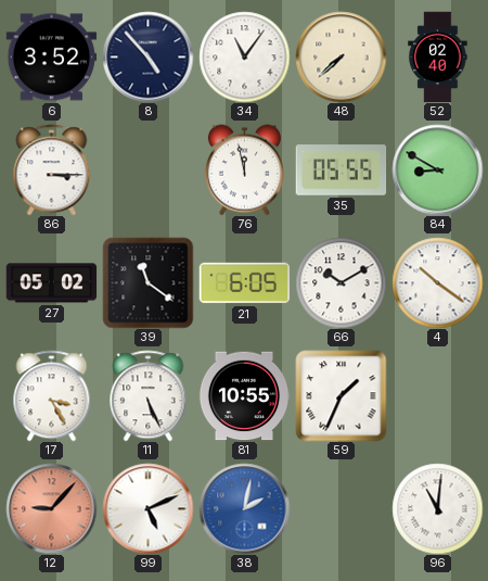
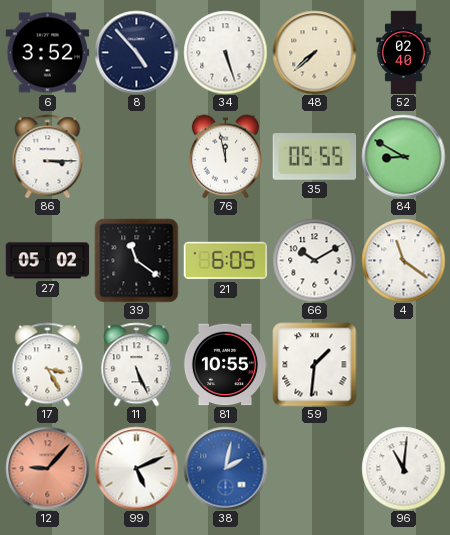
34: 11:06 -> 5:27
4: 10:21 -> 11:21
59: 1:34 -> 1:31
